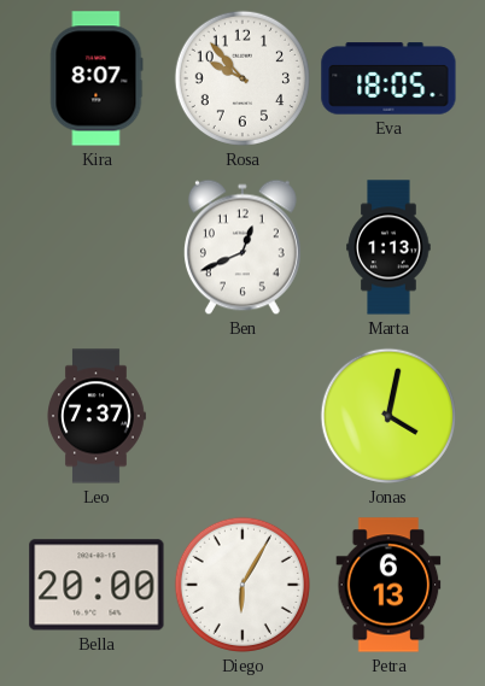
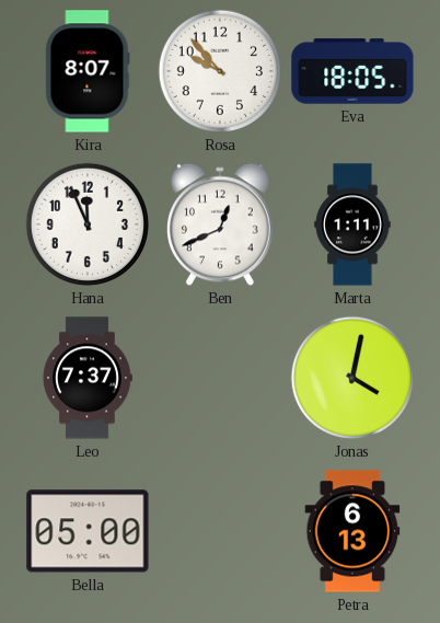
Hana: none -> 11:56
Marta: 1:13 -> 1:11
Bella: 20:00 -> 05:00
Diego: 6:05 -> none
